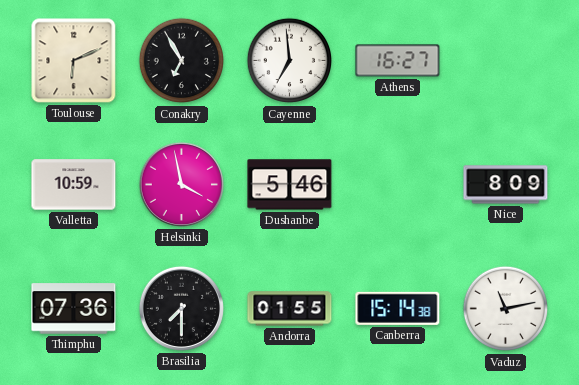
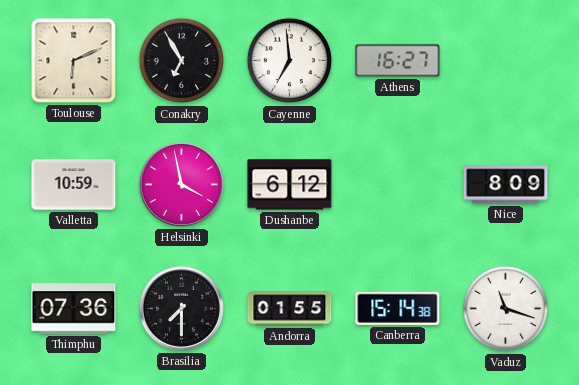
Dushanbe: 5:46 -> 6:12
Vaduz: 11:13 -> 11:18
